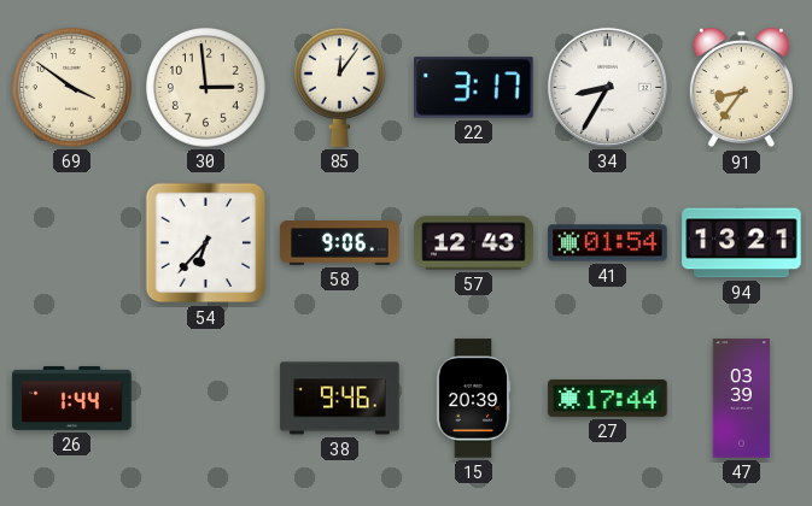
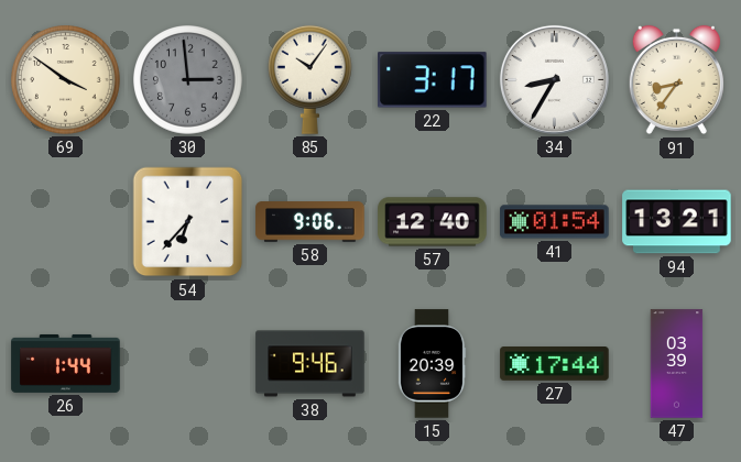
30 dial: cream -> grey
85: 12:06 -> 10:06
57: 12:43 -> 12:40
